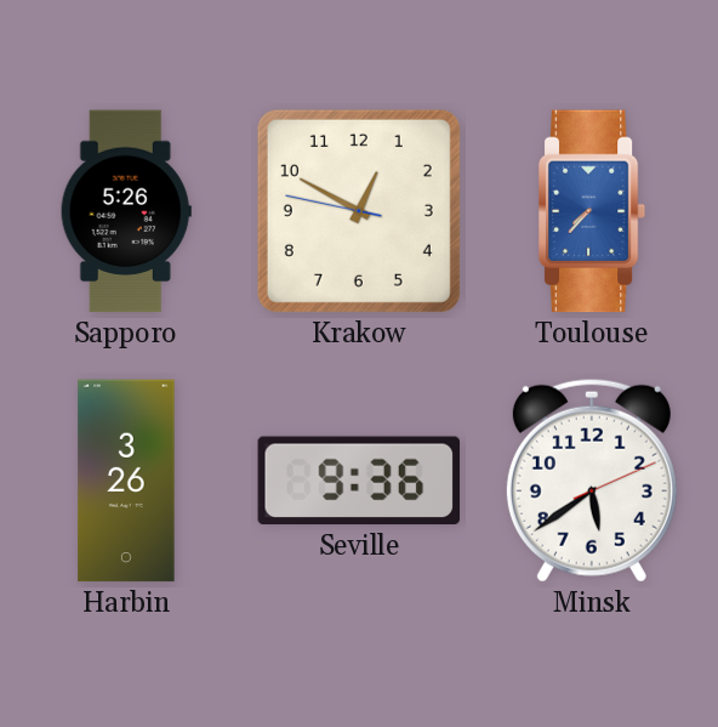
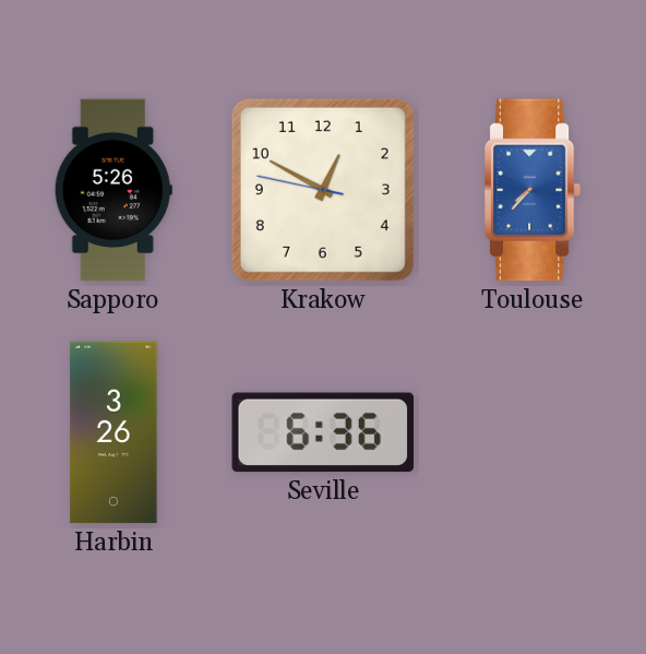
Seville: 9:36 -> 6:36
Minsk: 5:39 -> none
